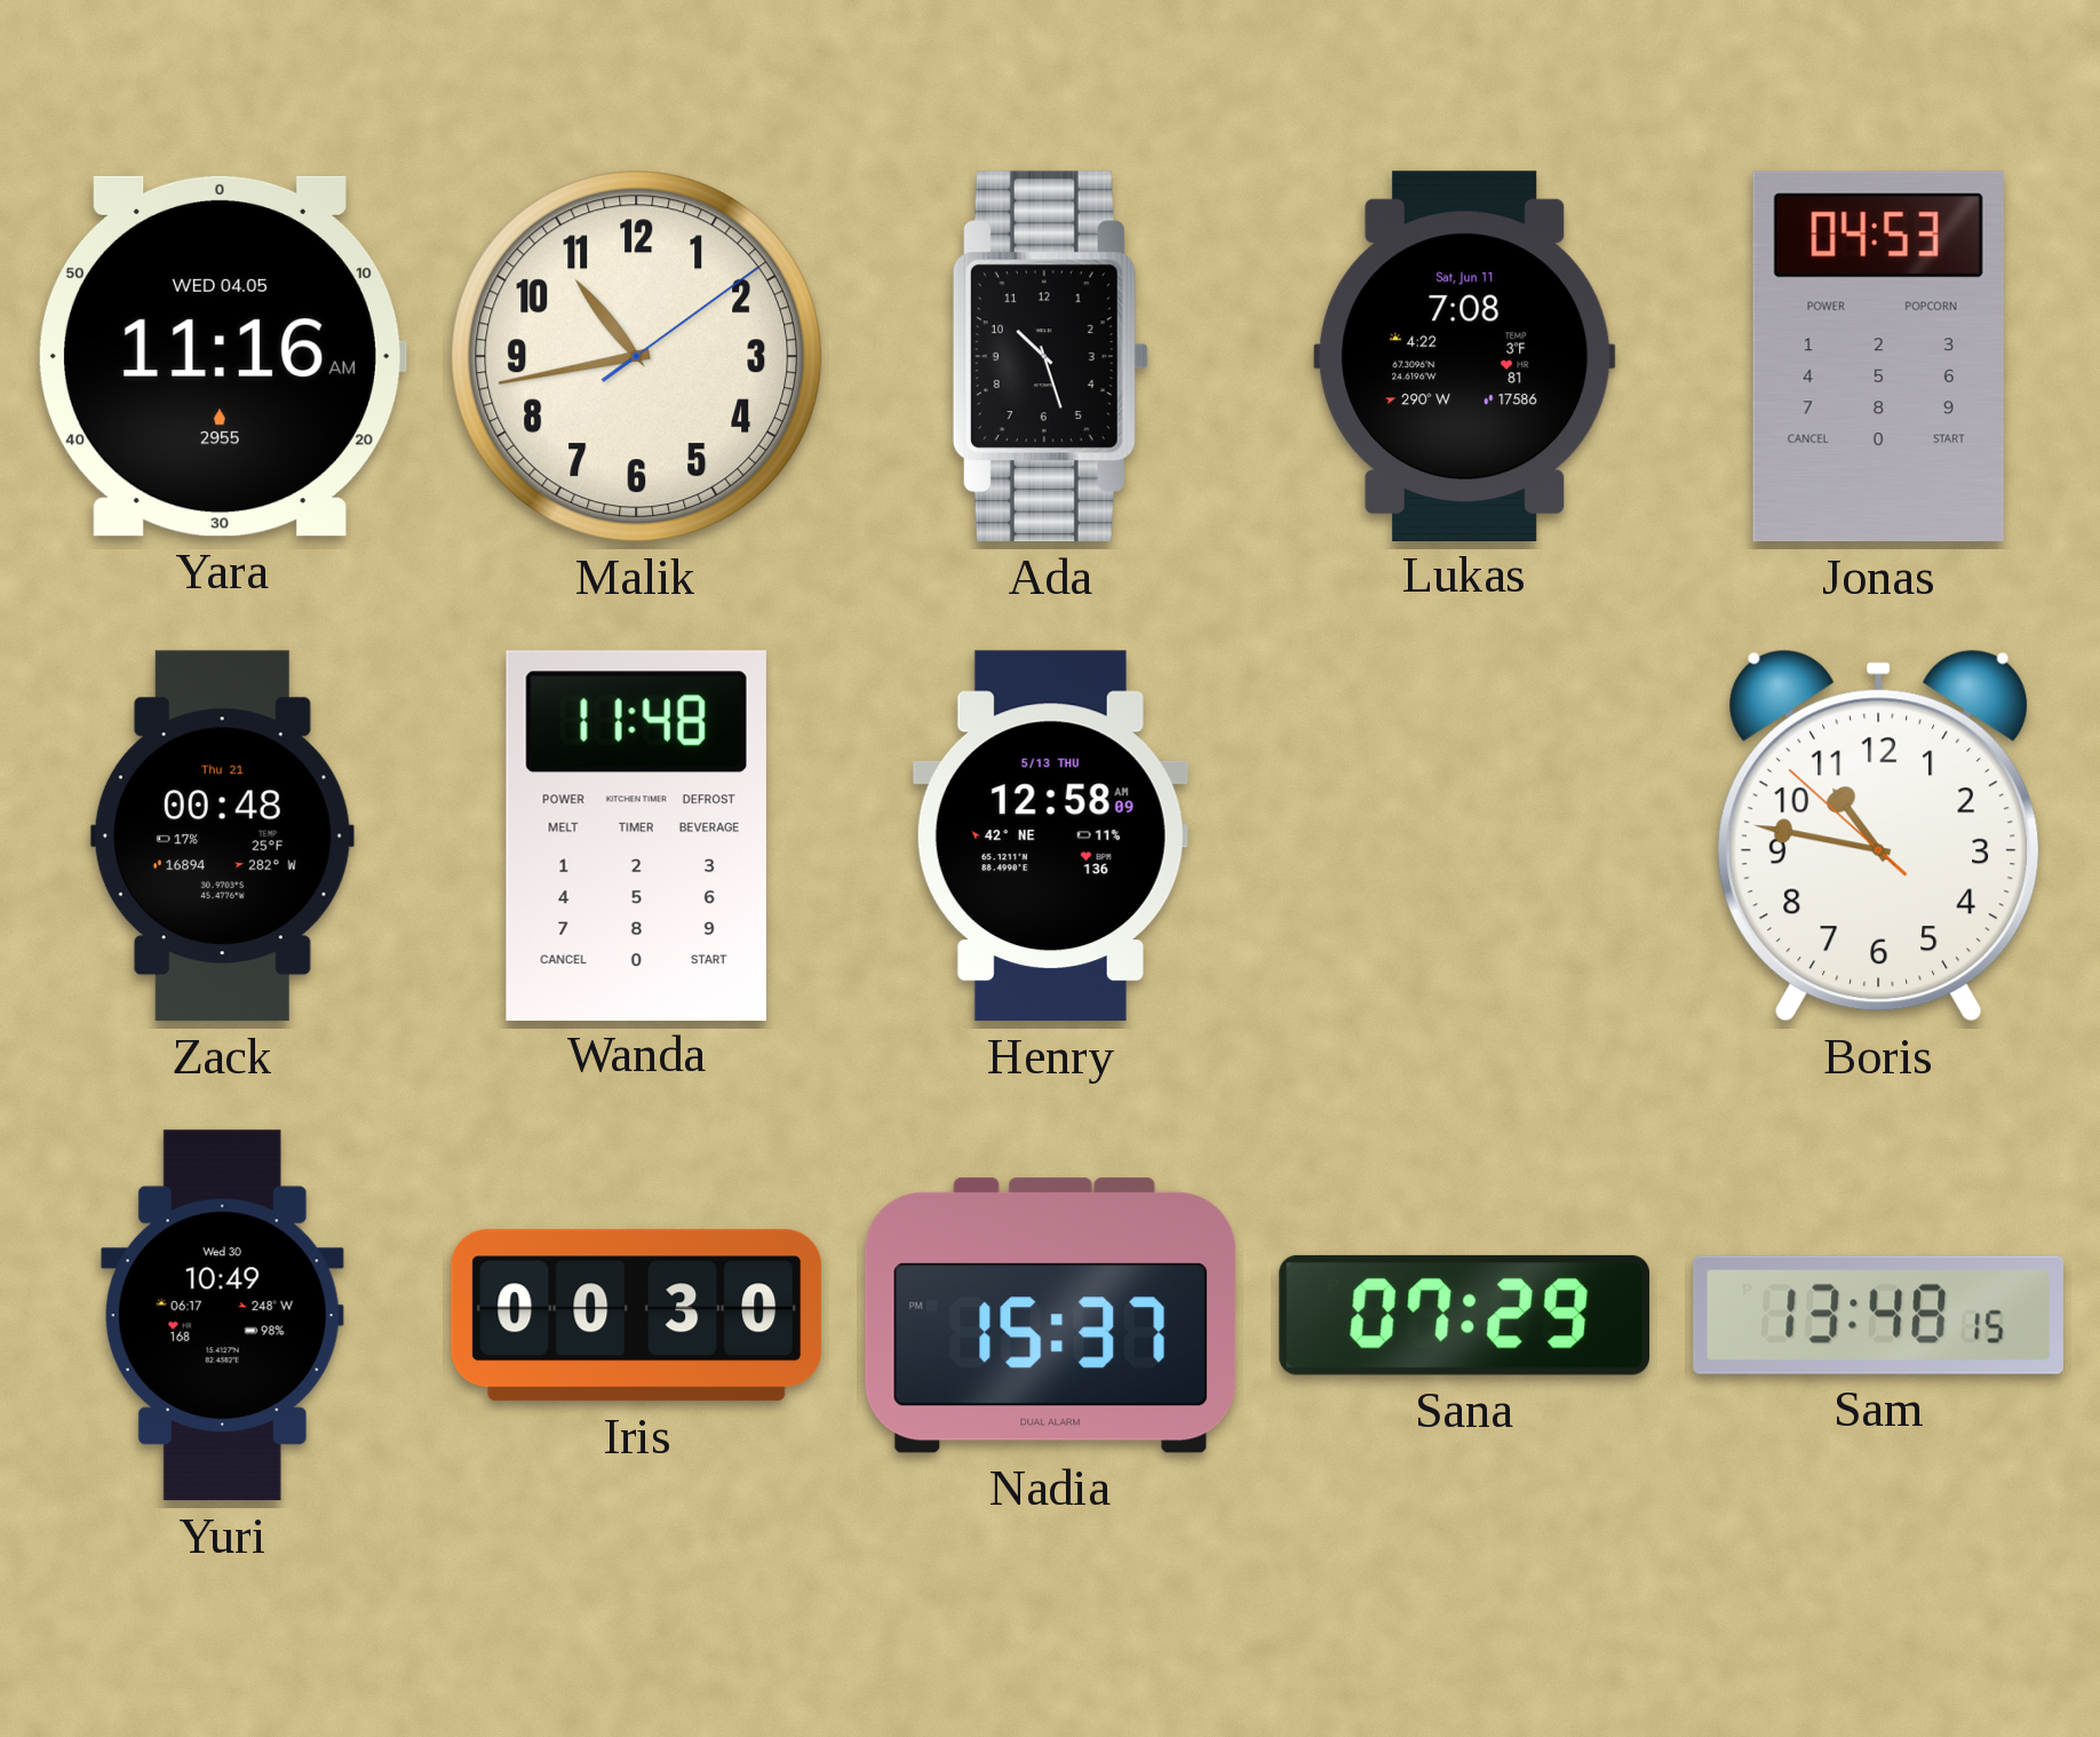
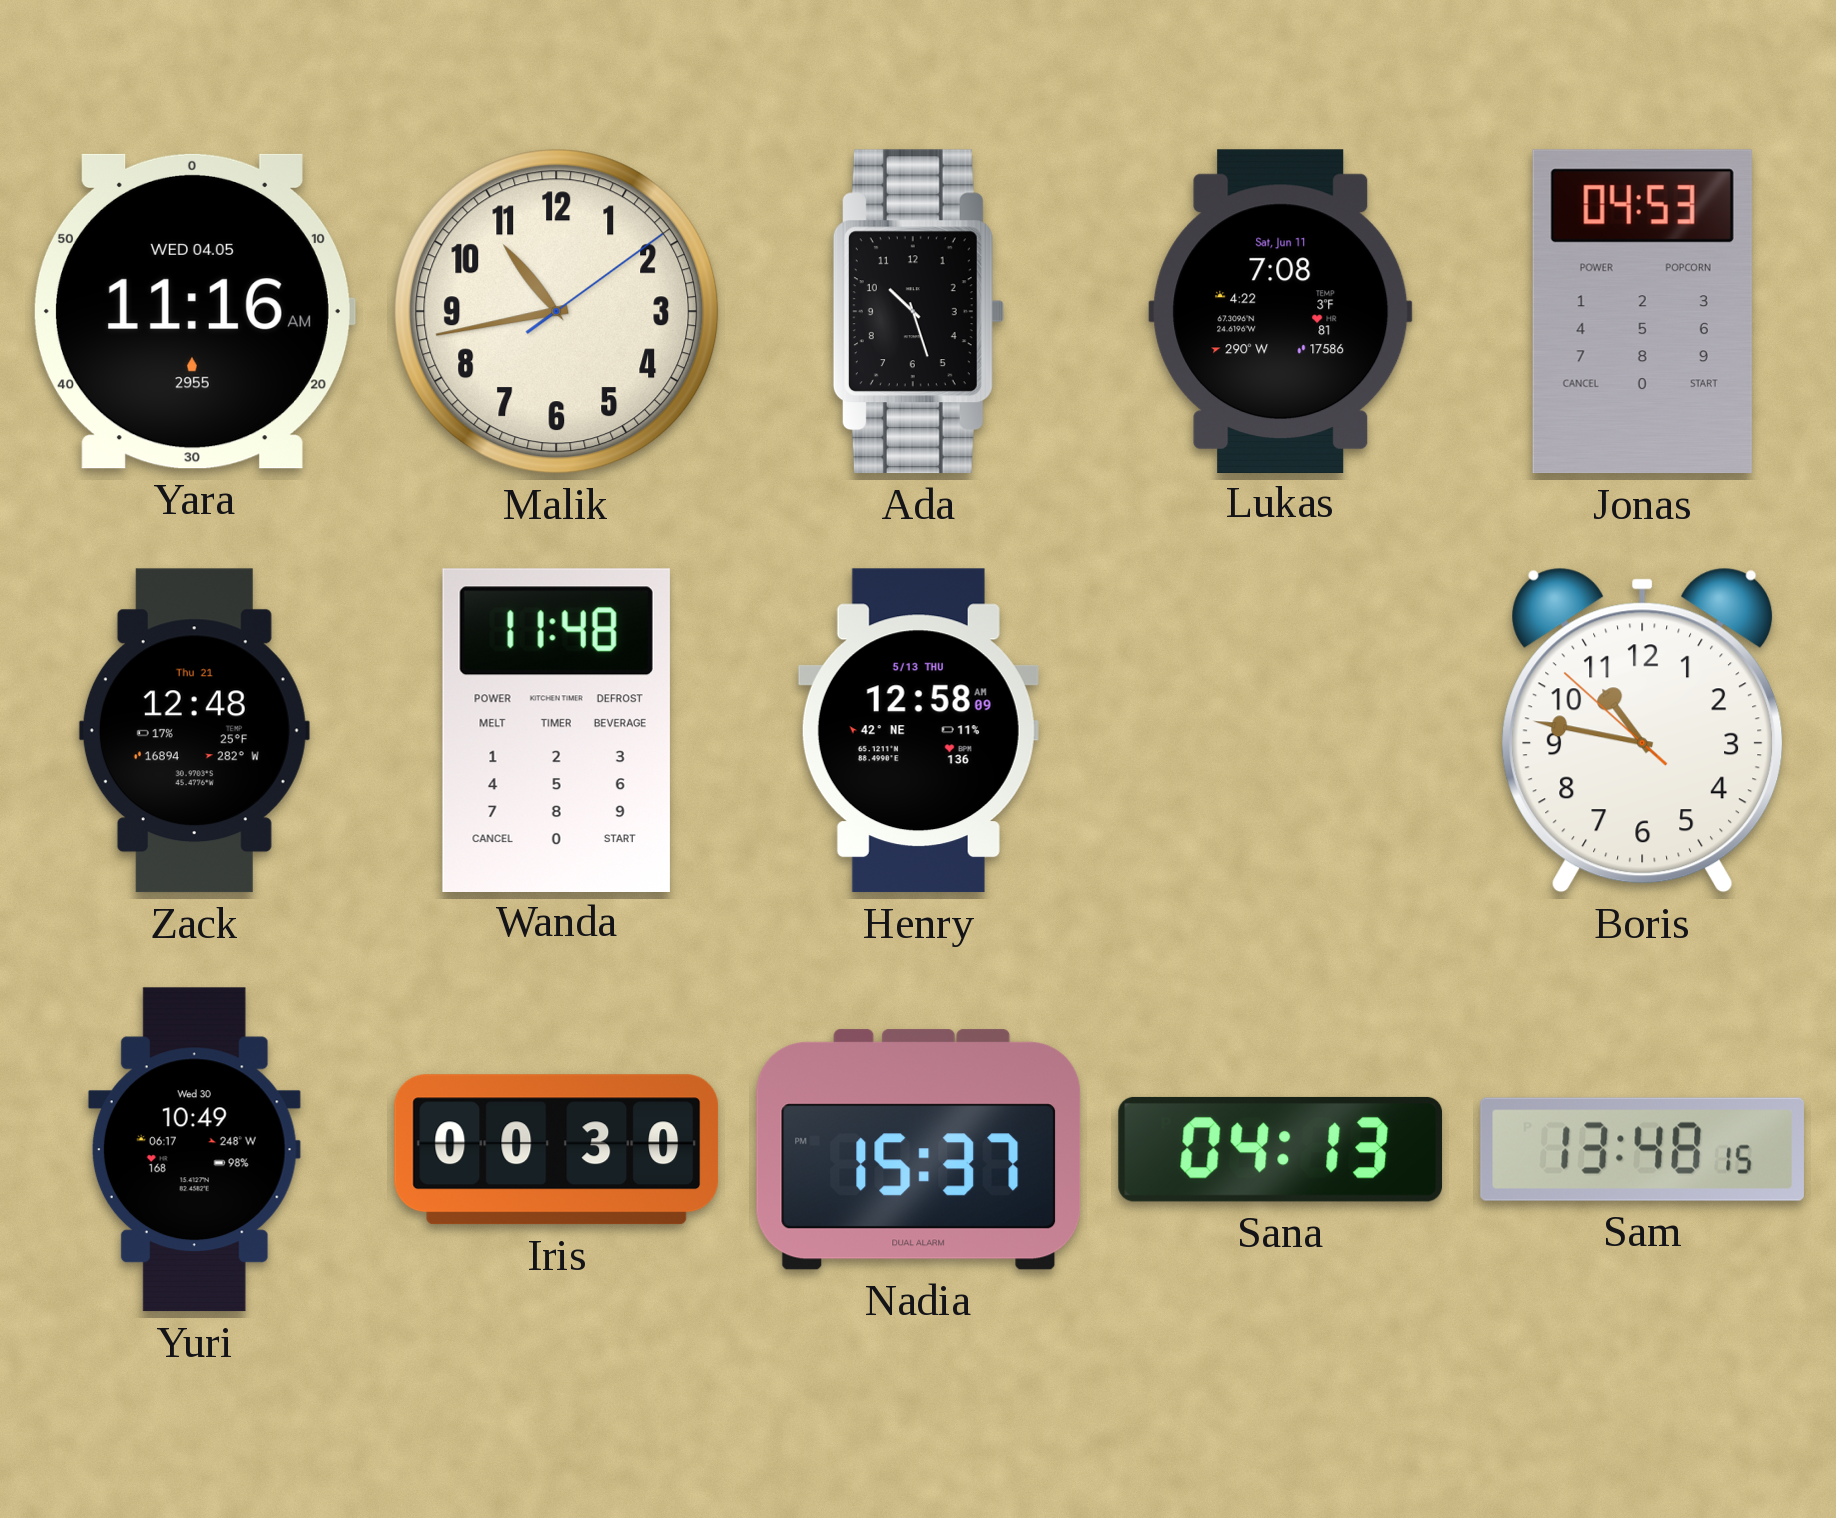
Zack: 00:48 -> 12:48
Sana: 07:29 -> 04:13
